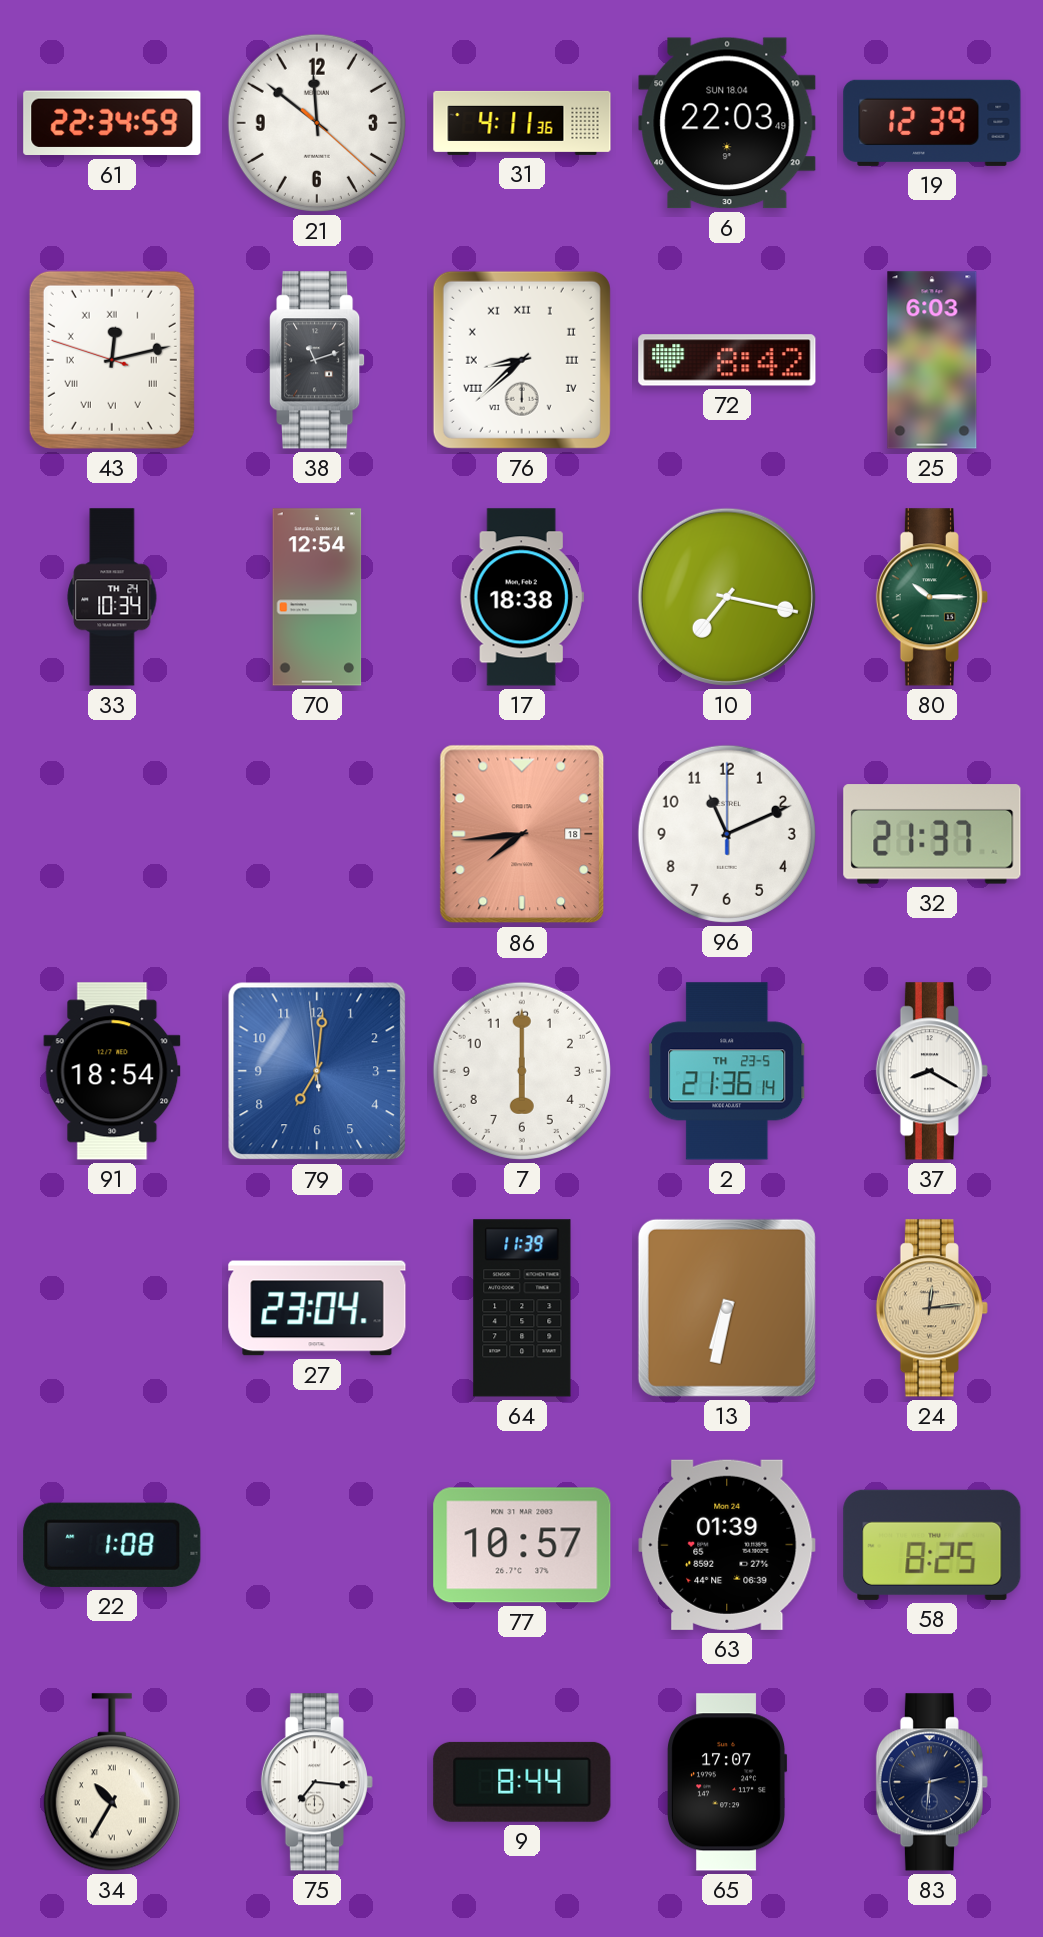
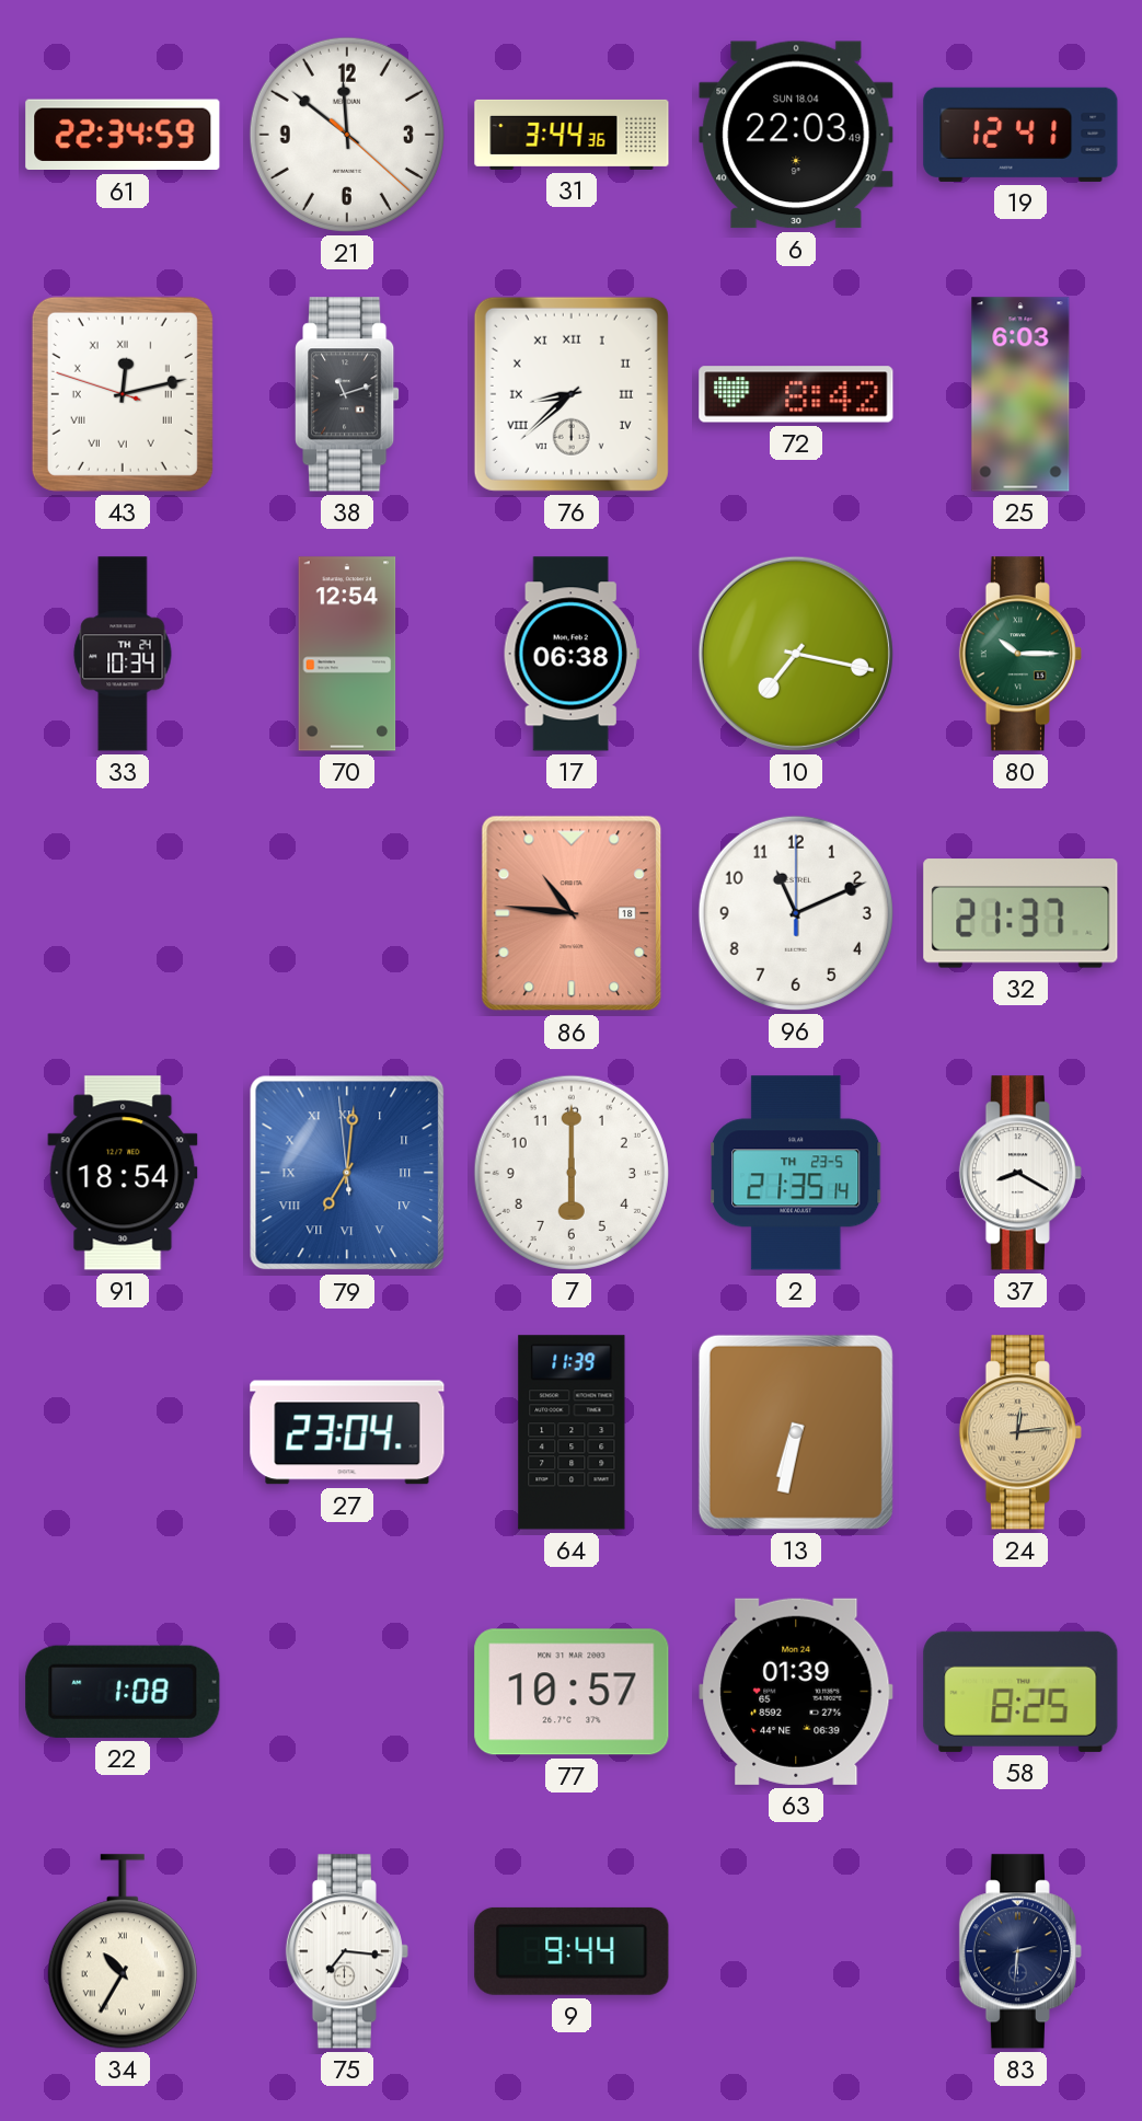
31: 4:11 -> 3:44
19: 12:39 -> 12:41
17: 18:38 -> 06:38
86: 7:44 -> 10:46
79 numerals: Arabic -> Roman
2: 21:36 -> 21:35
9: 8:44 -> 9:44
65: 17:07 -> none
